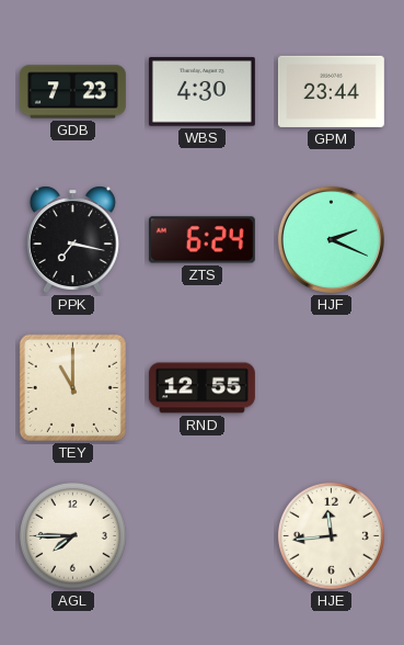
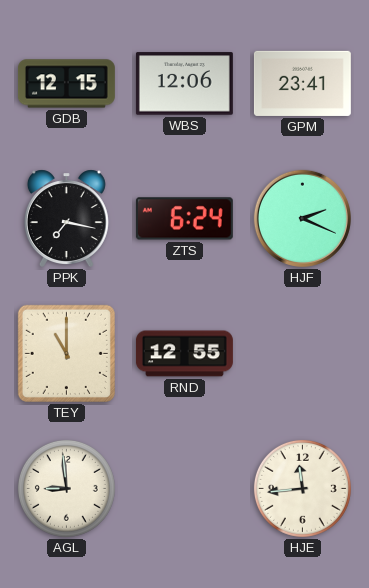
GDB: 7:23 -> 12:15
WBS: 4:30 -> 12:06
GPM: 23:44 -> 23:41
AGL: 7:45 -> 8:59
